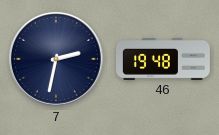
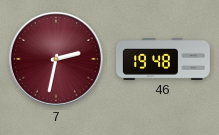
7 dial: navy -> burgundy
